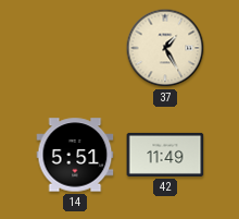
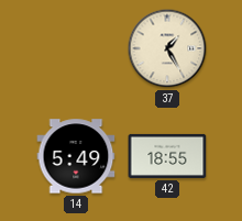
14: 5:51 -> 5:49
42: 11:49 -> 18:55
